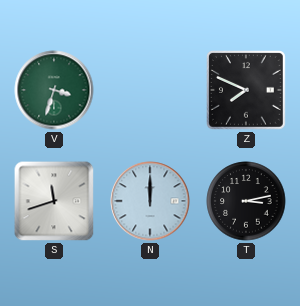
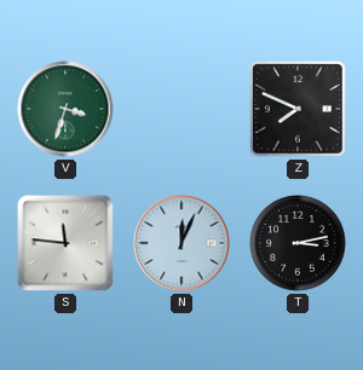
S: 11:42 -> 11:46
N: 12:00 -> 12:04
